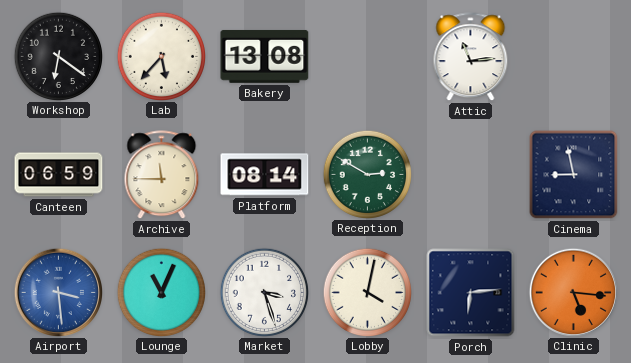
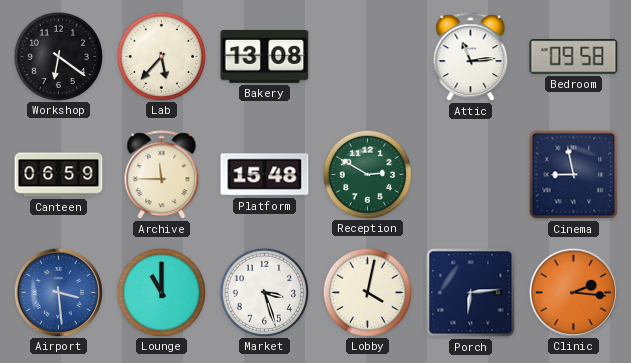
Bedroom: none -> 09:58
Platform: 08:14 -> 15:48
Lounge: 11:04 -> 11:00
Clinic: 5:16 -> 2:16
